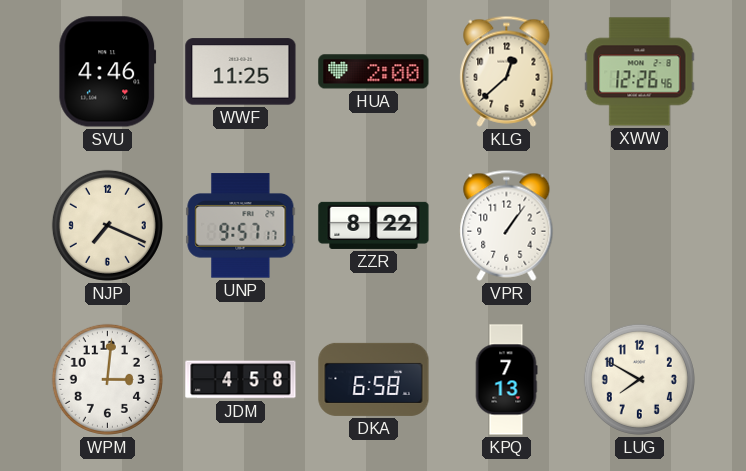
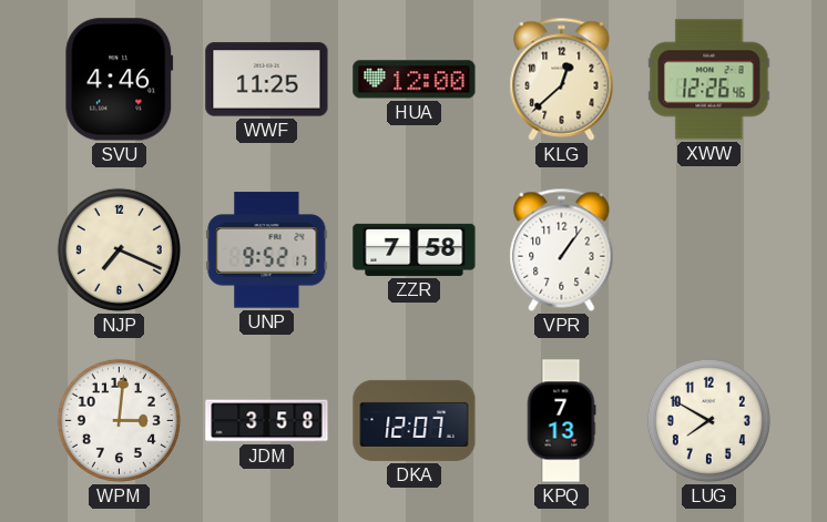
HUA: 2:00 -> 12:00
UNP: 9:57 -> 9:52
ZZR: 8:22 -> 7:58
JDM: 4:58 -> 3:58
DKA: 6:58 -> 12:07
